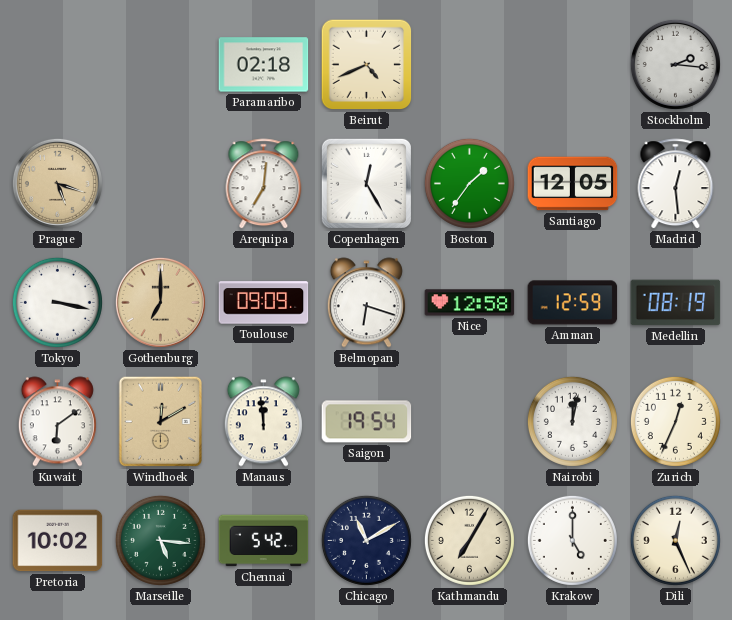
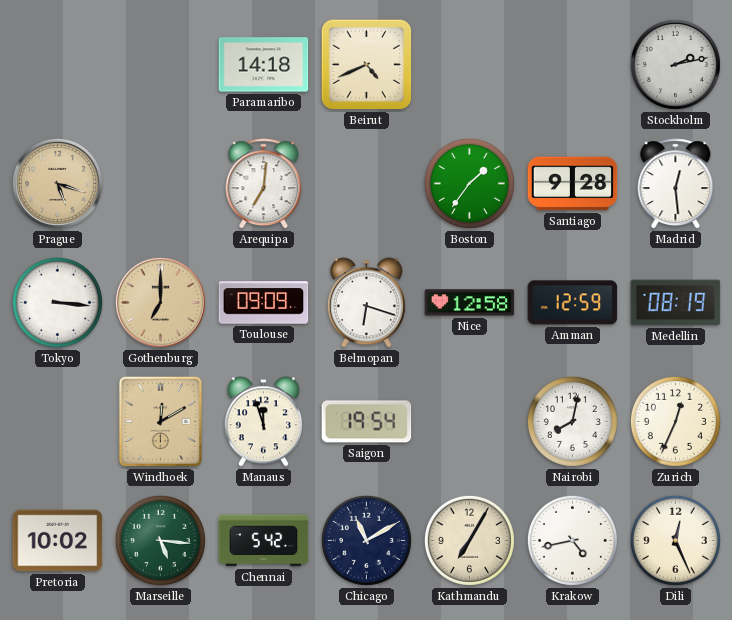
Paramaribo: 02:18 -> 14:18
Stockholm: 2:16 -> 2:13
Copenhagen: 12:25 -> none
Santiago: 12:05 -> 9:28
Tokyo: 3:17 -> 3:16
Kuwait: 6:09 -> none
Manaus: 11:59 -> 11:57
Nairobi: 12:02 -> 8:02
Krakow: 5:00 -> 4:43
